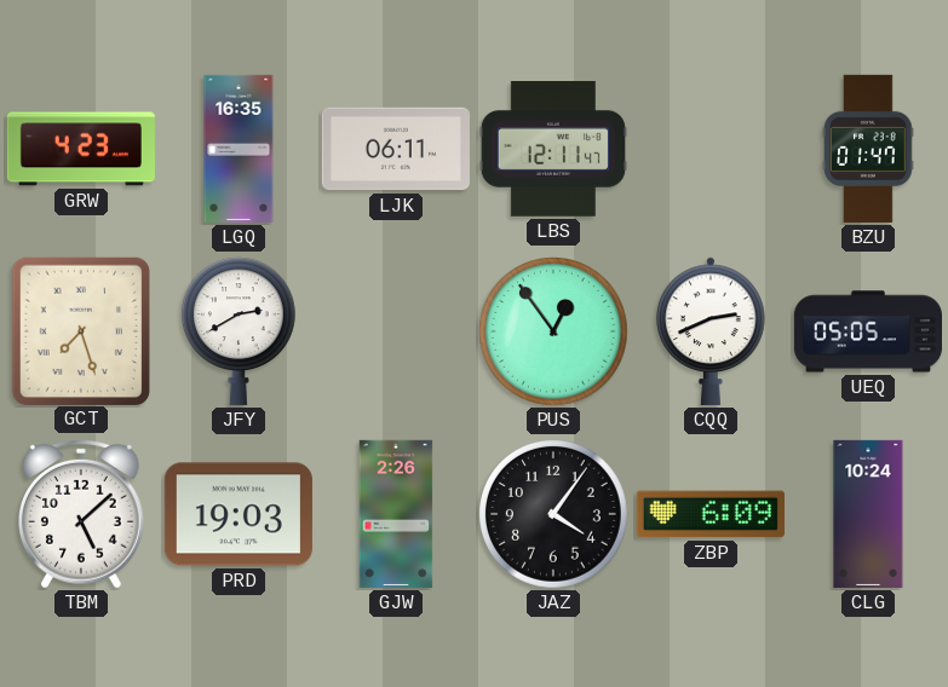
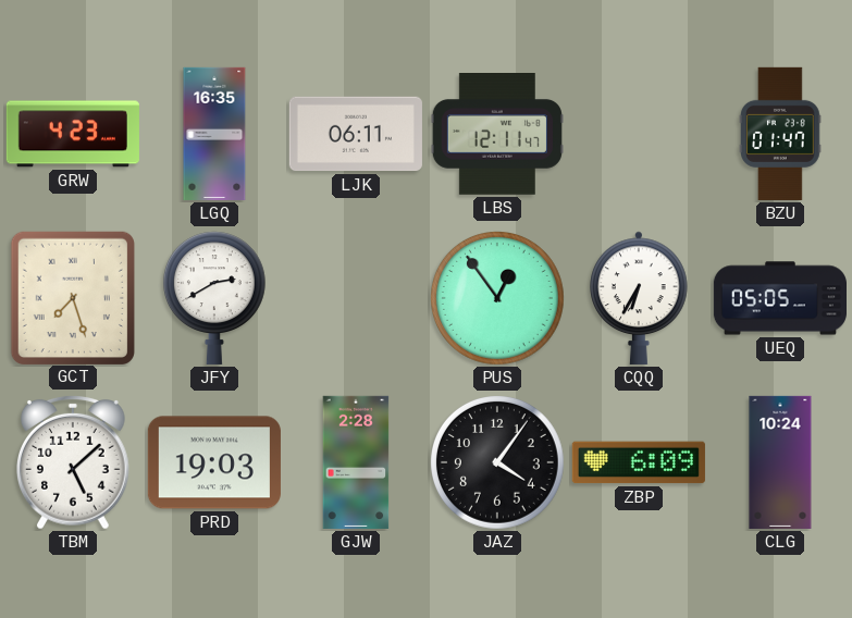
CQQ: 2:41 -> 6:35
GJW: 2:26 -> 2:28
